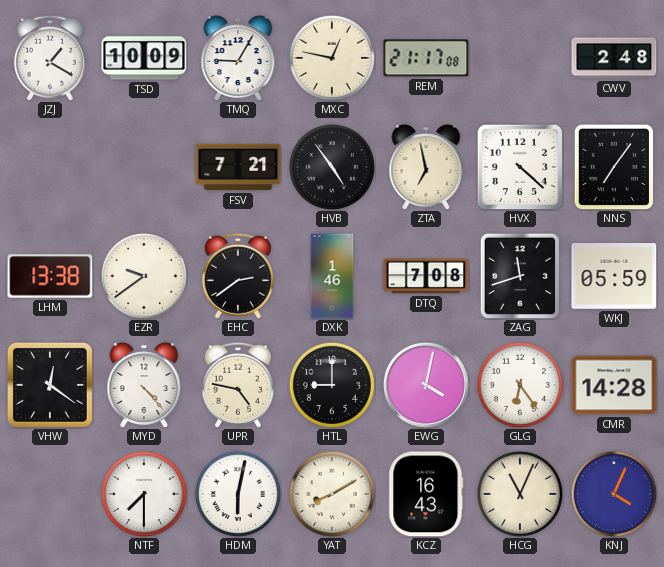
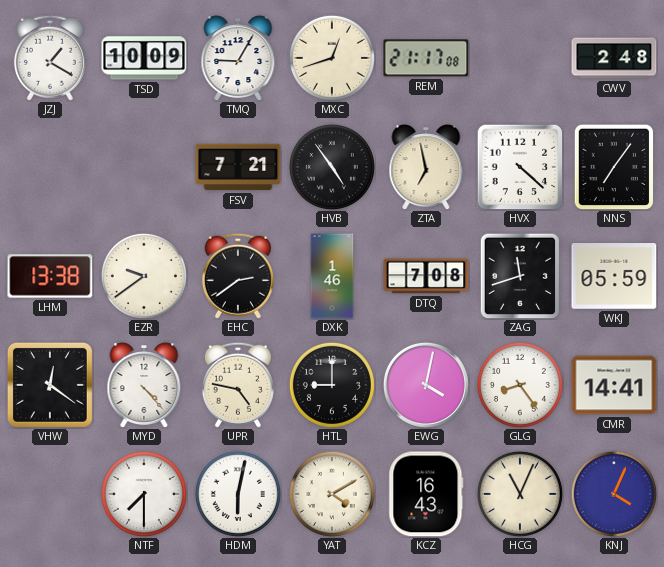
MXC: 12:47 -> 12:42
GLG: 6:24 -> 8:24
CMR: 14:28 -> 14:41
YAT: 8:10 -> 4:10
